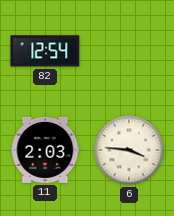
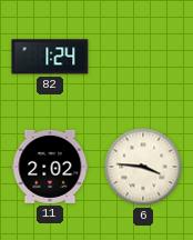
82: 12:54 -> 1:24
11: 2:03 -> 2:02
